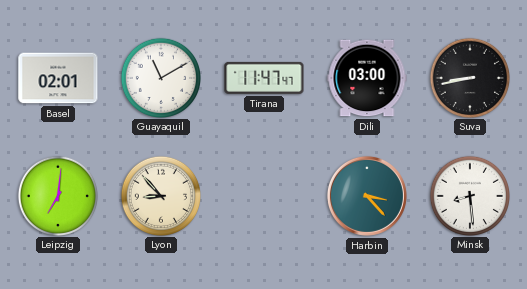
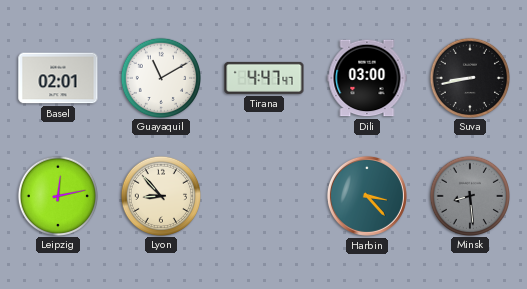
Tirana: 11:47 -> 4:47
Leipzig: 7:01 -> 12:13
Minsk dial: white -> grey
